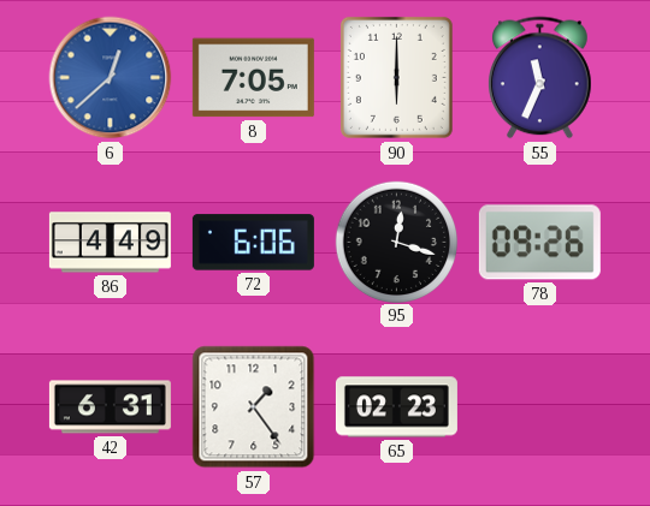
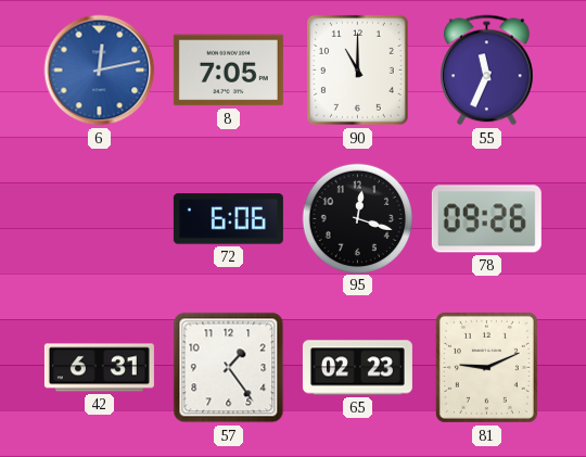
6: 12:38 -> 12:13
90: 6:00 -> 11:00
86: 4:49 -> none
81: none -> 9:11
